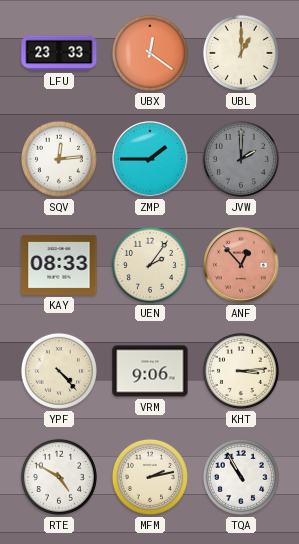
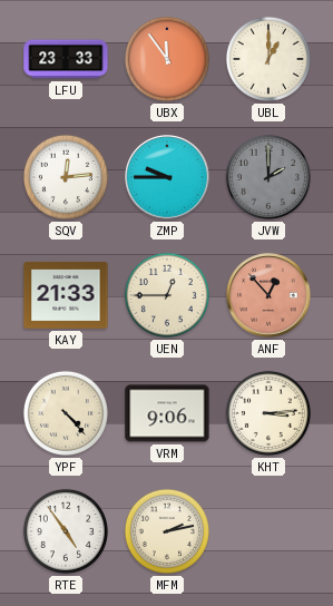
UBX: 12:21 -> 11:54
ZMP: 1:45 -> 9:45
KAY: 08:33 -> 21:33
UEN: 2:06 -> 12:45
RTE: 4:50 -> 4:54
TQA: 10:55 -> none
